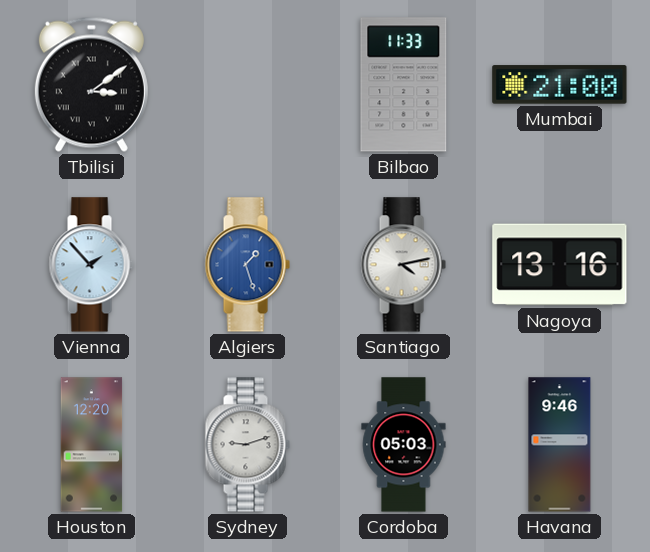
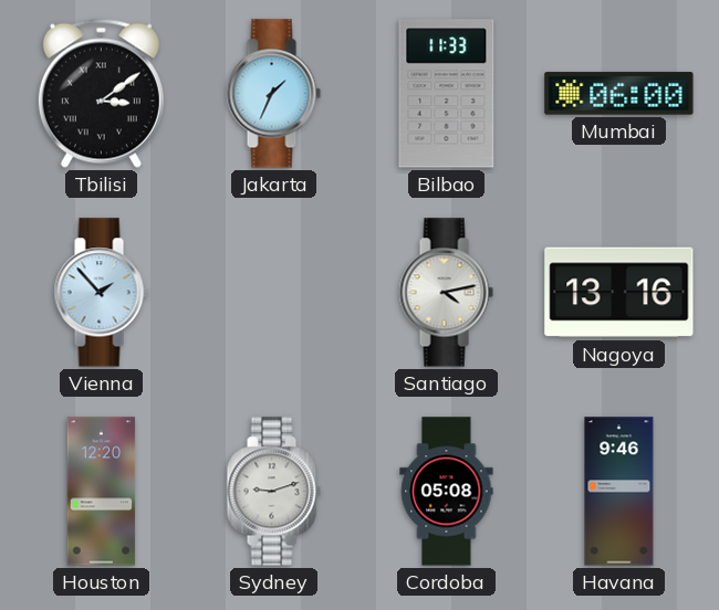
Jakarta: none -> 1:34
Mumbai: 21:00 -> 06:00
Algiers: 1:27 -> none
Cordoba: 05:03 -> 05:08
